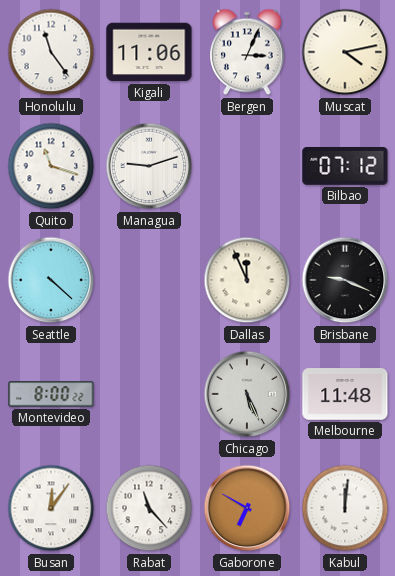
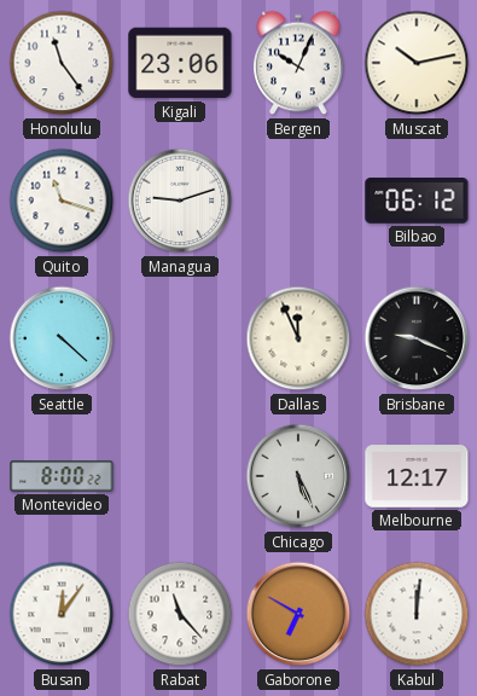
Kigali: 11:06 -> 23:06
Bergen: 3:04 -> 10:04
Muscat: 4:13 -> 10:13
Bilbao: 07:12 -> 06:12
Melbourne: 11:48 -> 12:17
